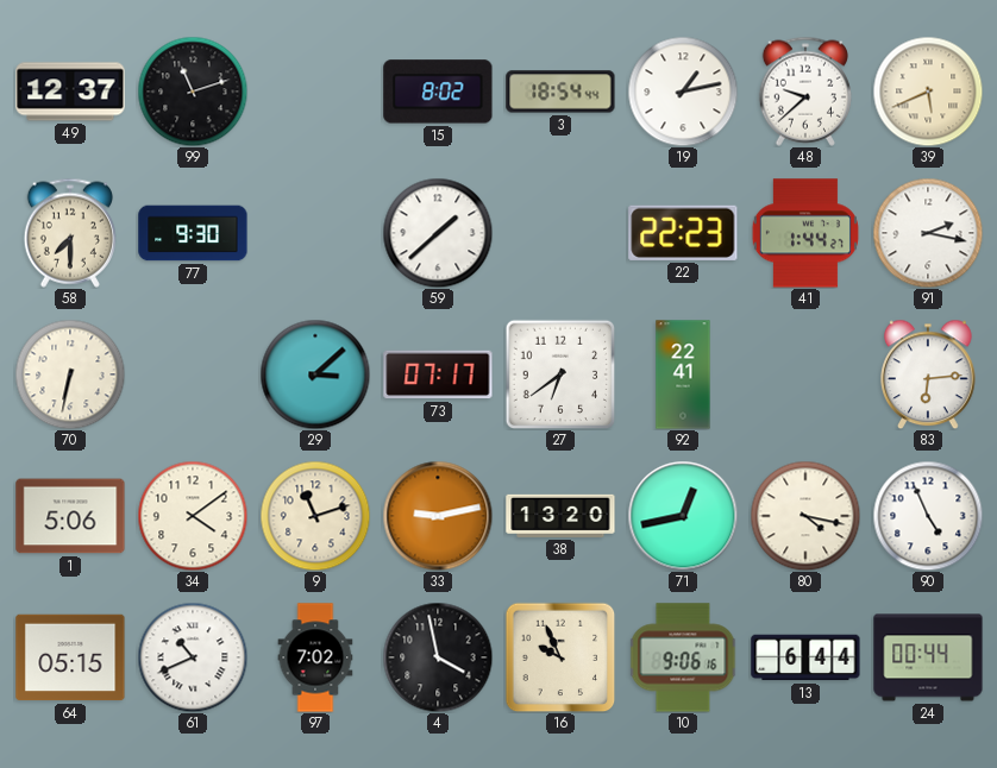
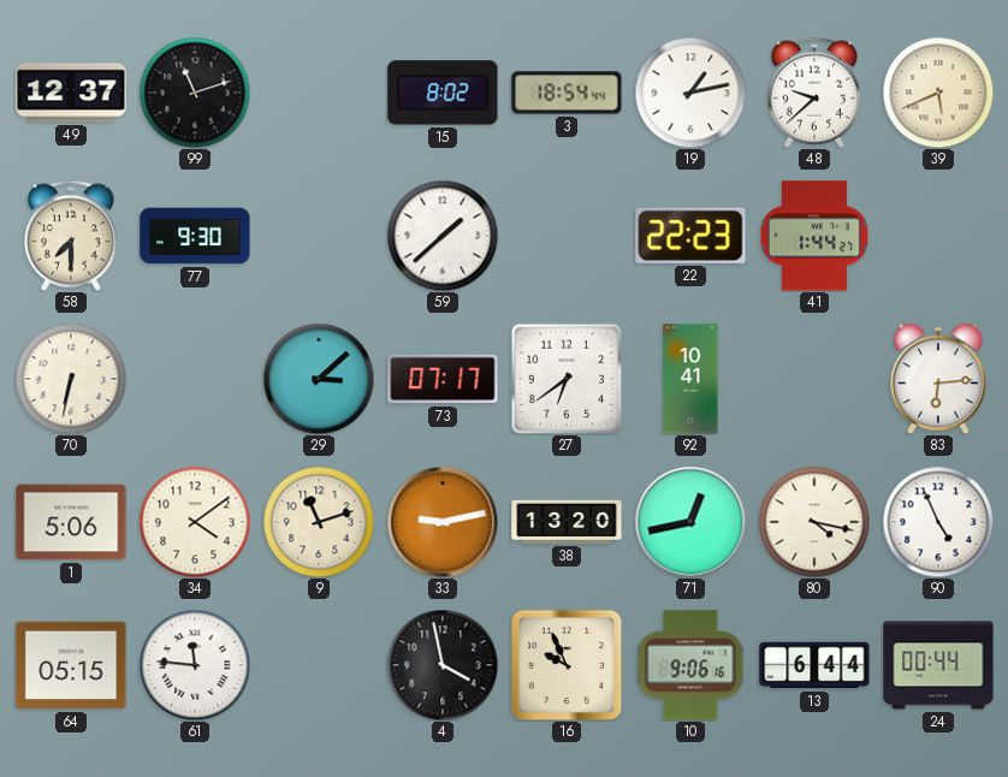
91: 2:17 -> none
92: 22:41 -> 10:41
61: 10:41 -> 11:46
97: 7:02 -> none
